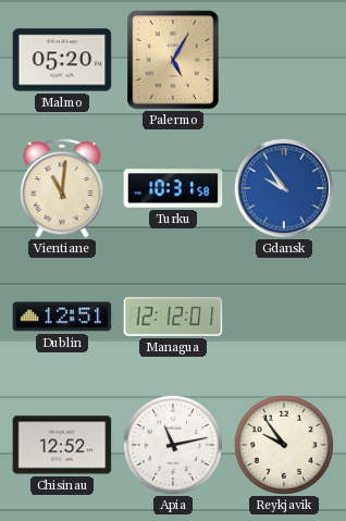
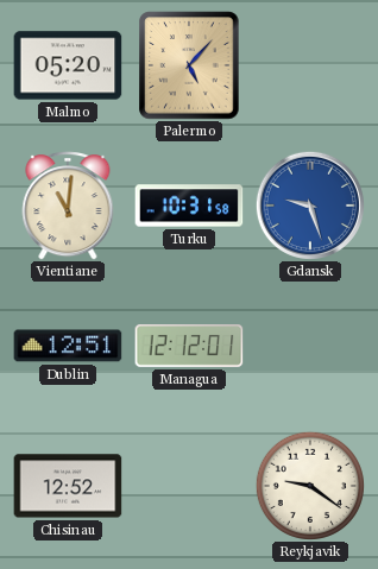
Palermo: 5:05 -> 5:07
Gdansk: 9:54 -> 9:27
Apia: 11:13 -> none
Reykjavik: 9:54 -> 9:21
